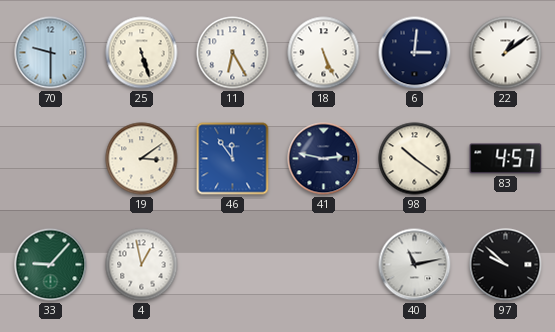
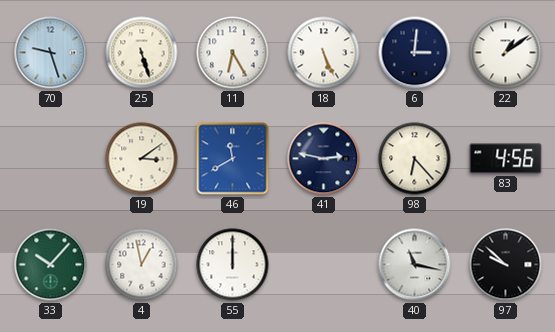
70: 9:30 -> 9:27
46: 11:54 -> 11:40
98: 10:21 -> 6:23
83: 4:57 -> 4:56
33: 9:07 -> 10:07
55: none -> 12:00
40: 11:13 -> 11:17
